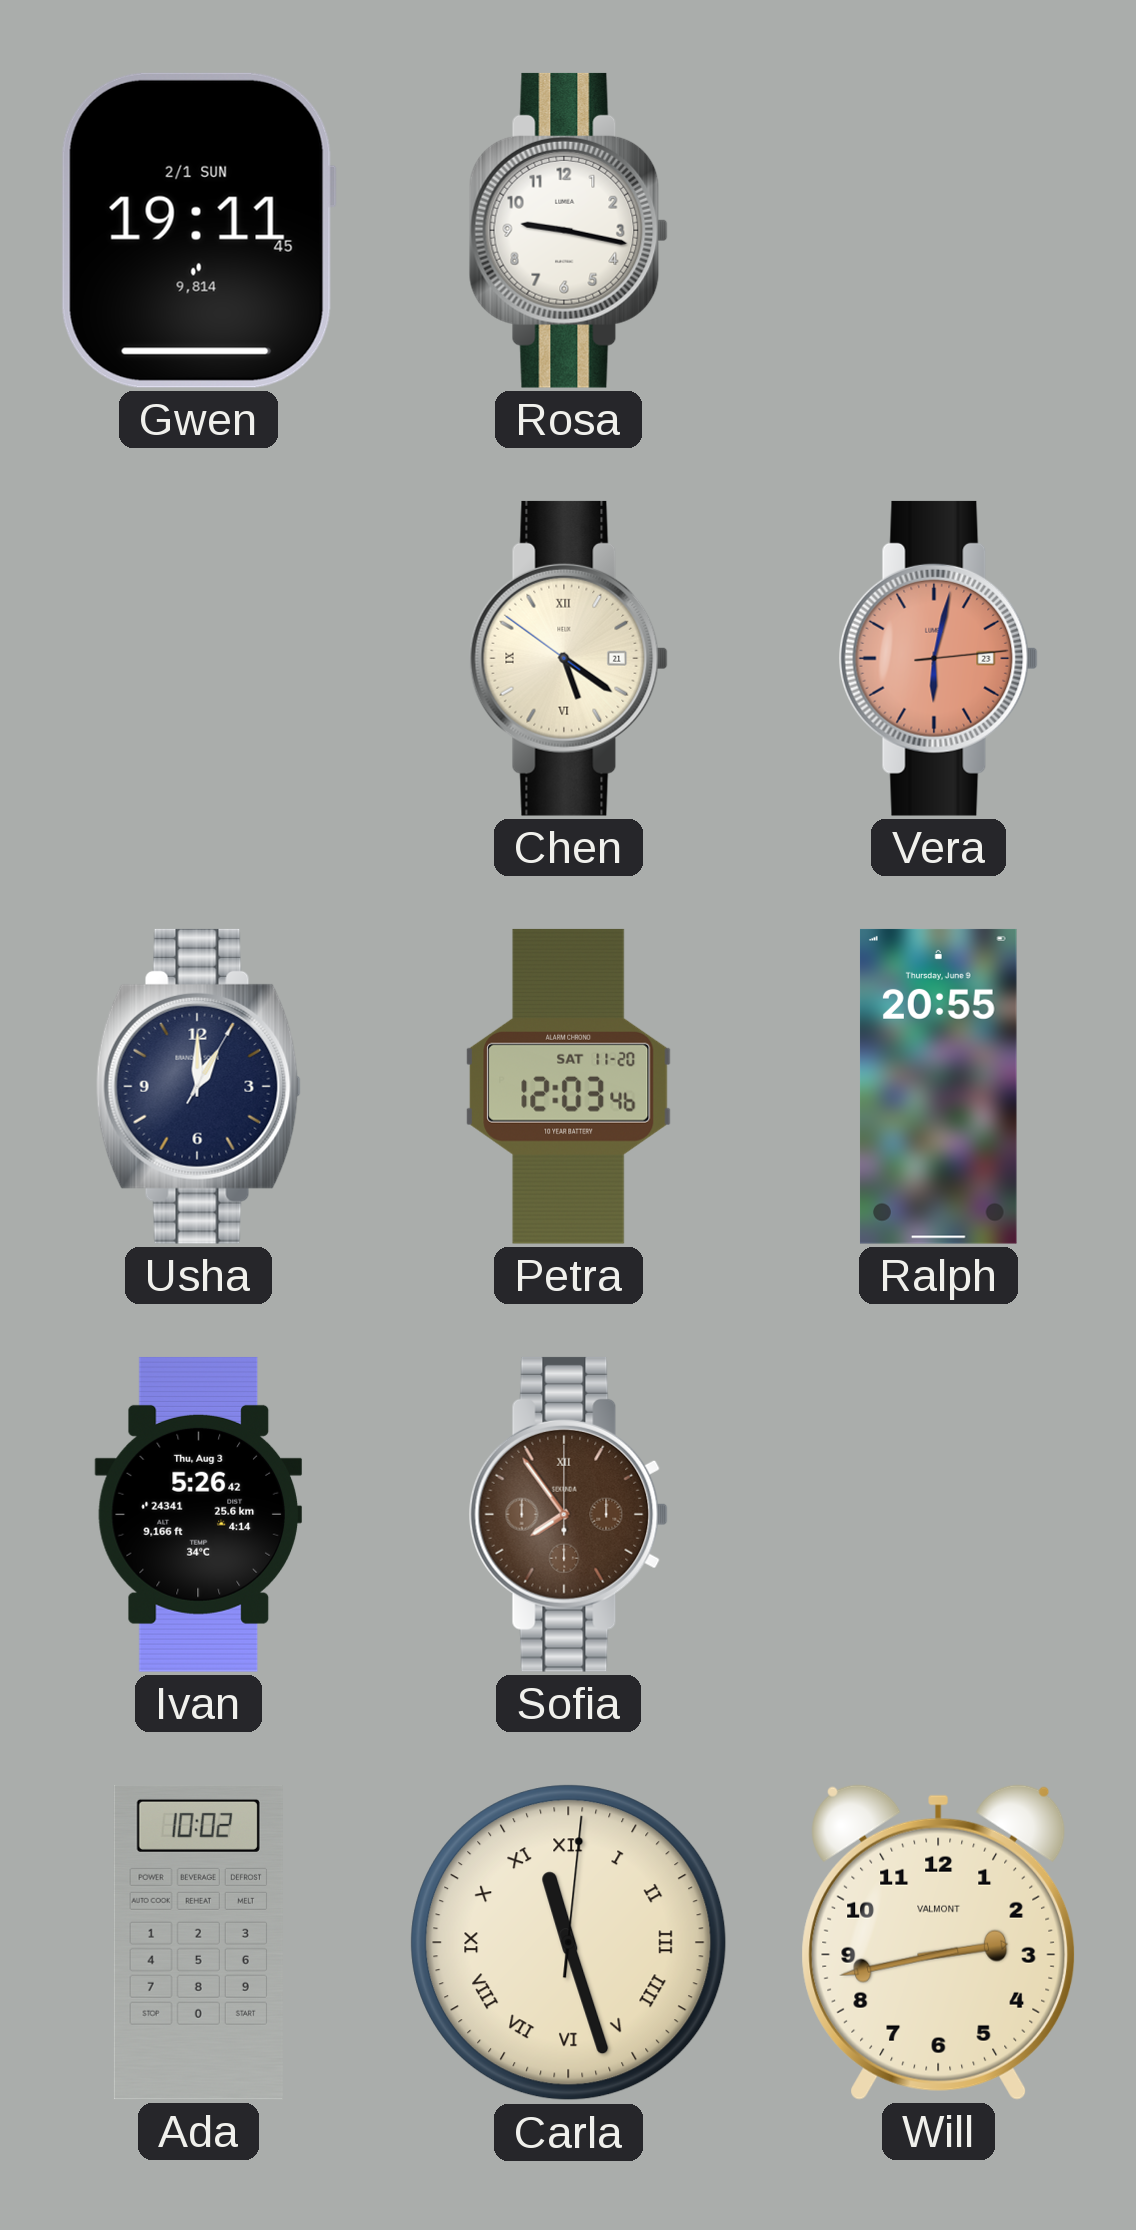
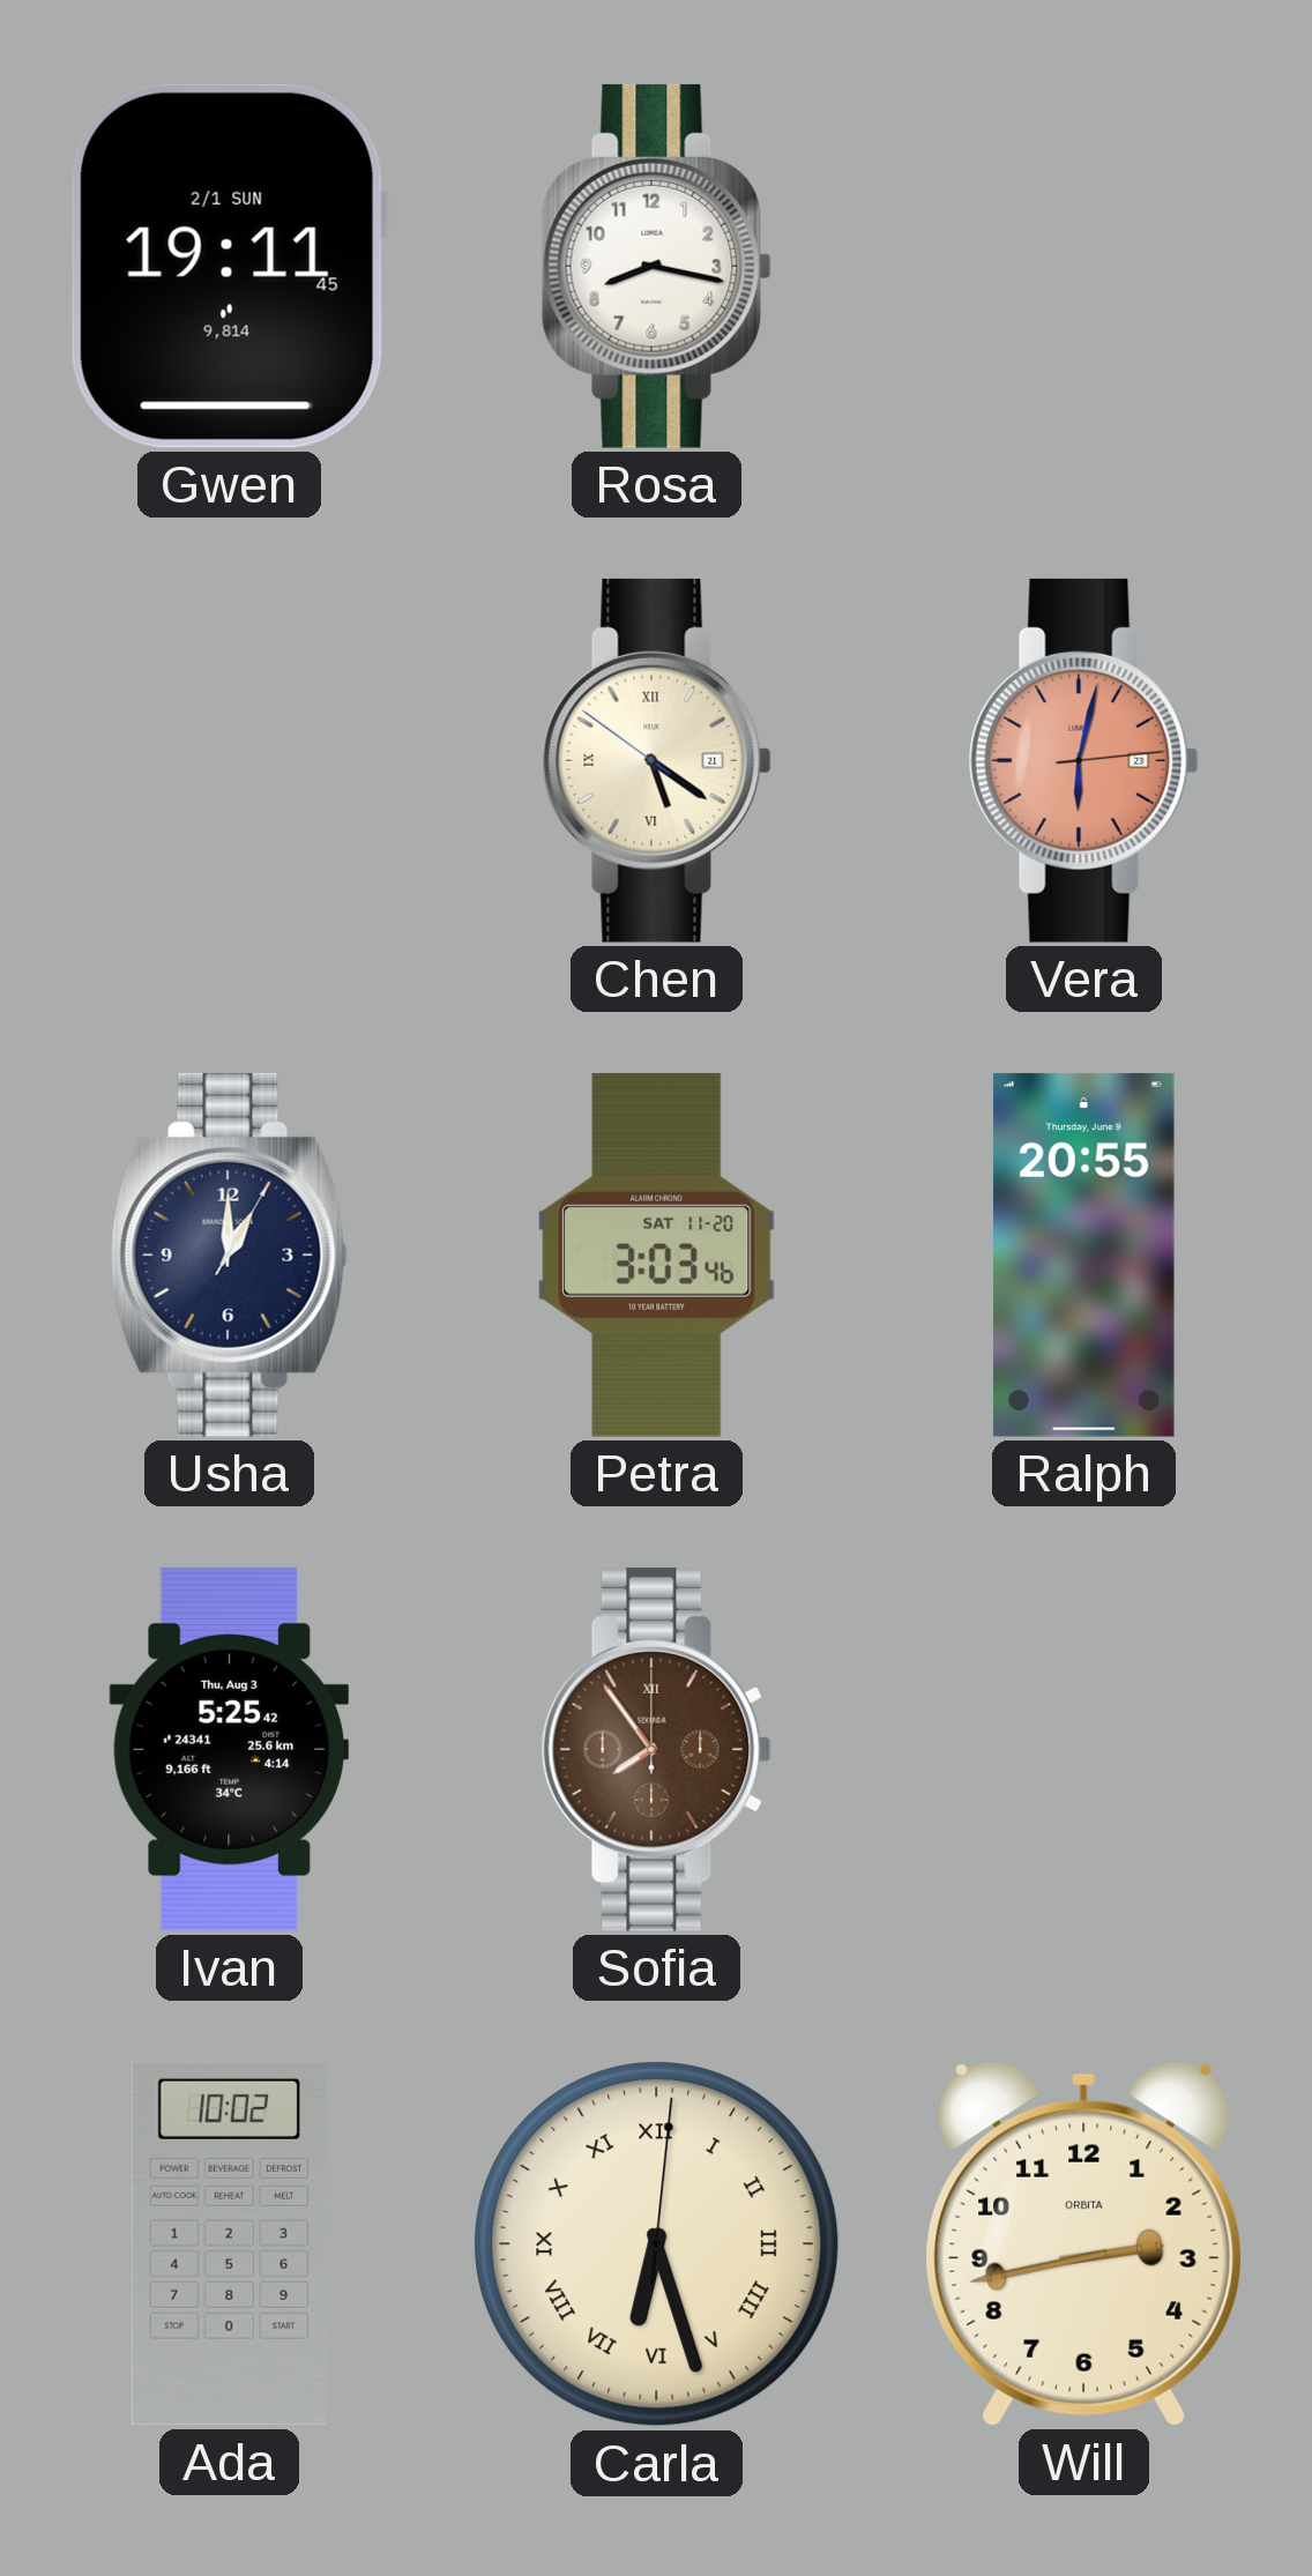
Rosa: 9:17 -> 8:17
Petra: 12:03 -> 3:03
Ivan: 5:26 -> 5:25
Carla: 11:27 -> 6:27
Will brand: VALMONT -> ORBITA
